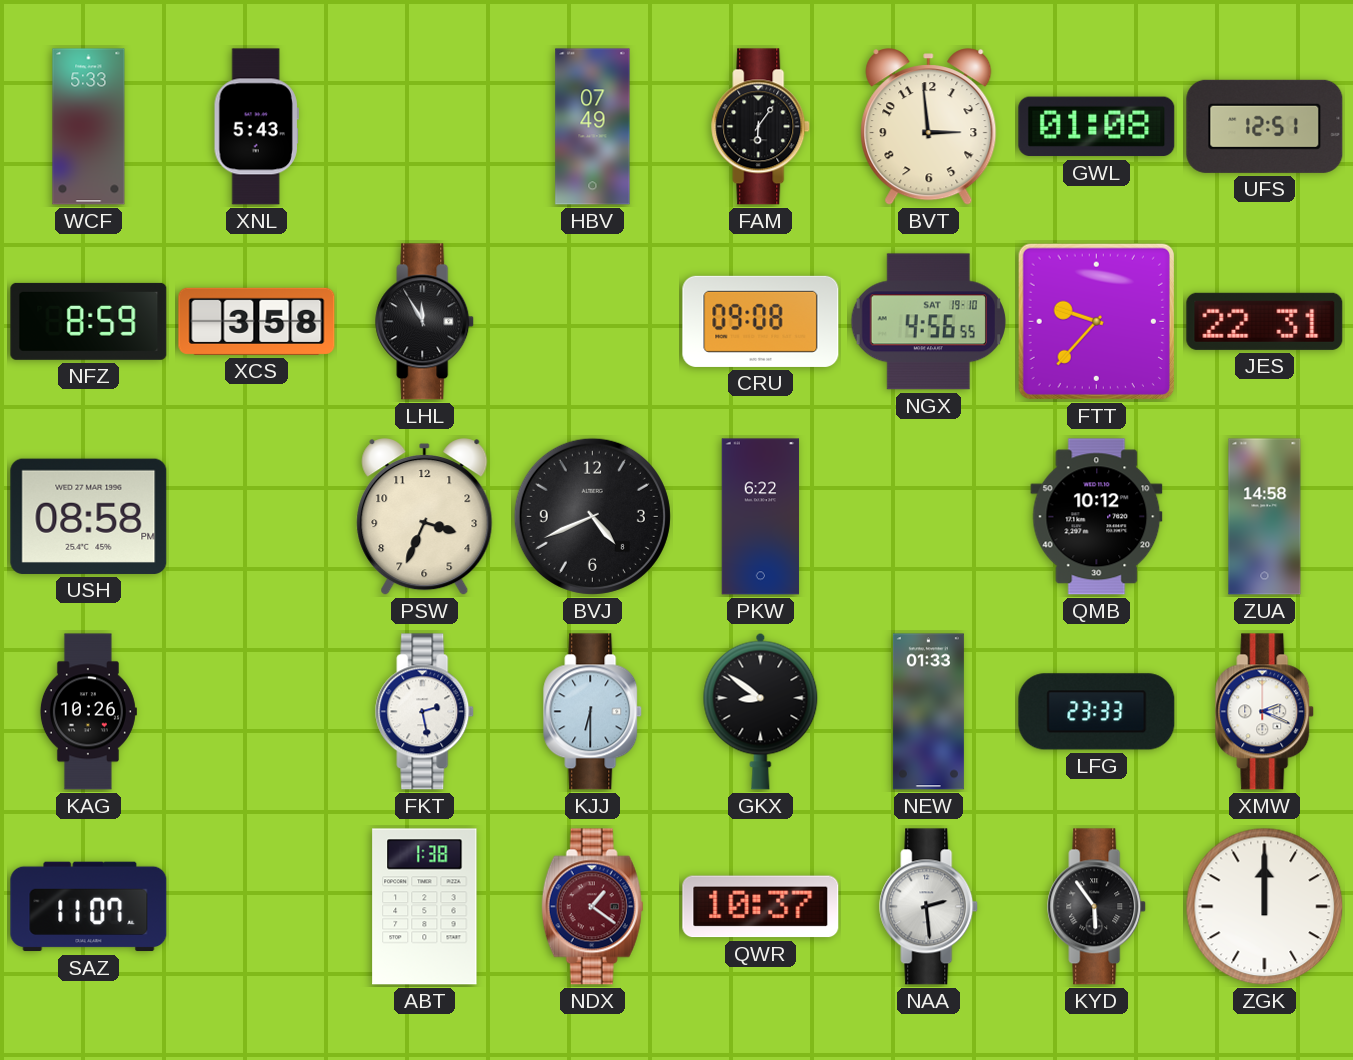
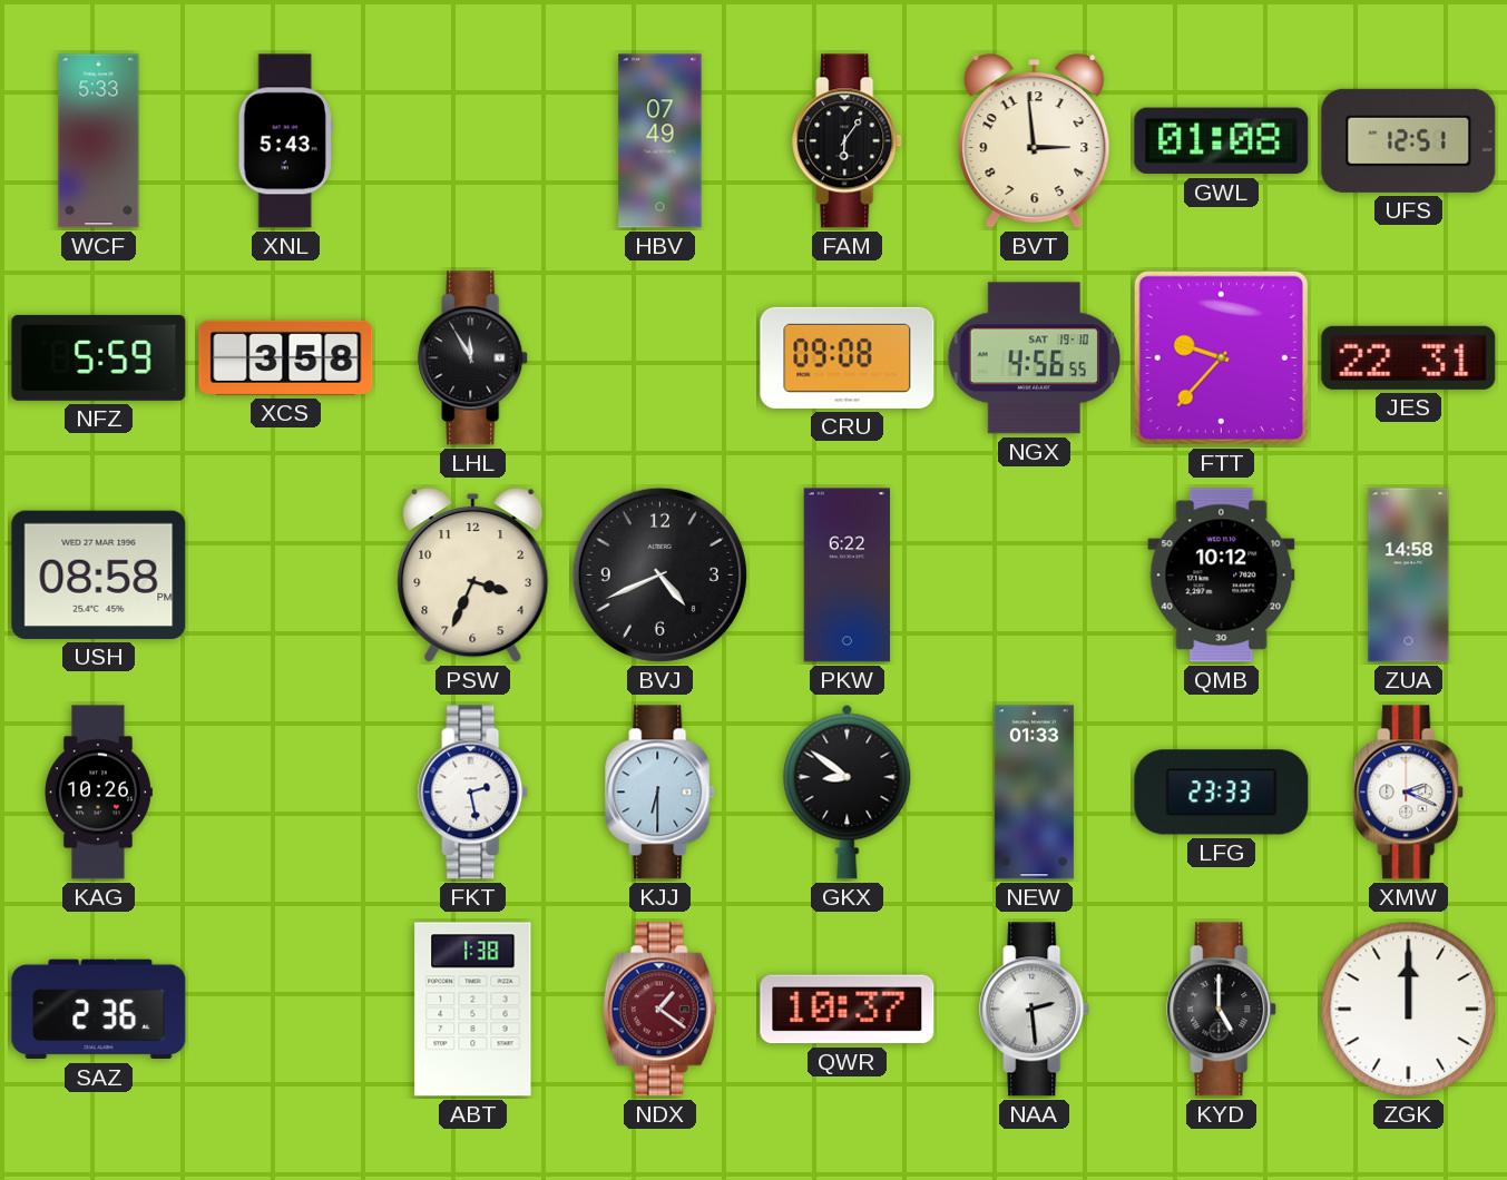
NFZ: 8:59 -> 5:59
SAZ: 11:07 -> 2:36
KYD: 5:54 -> 5:00
